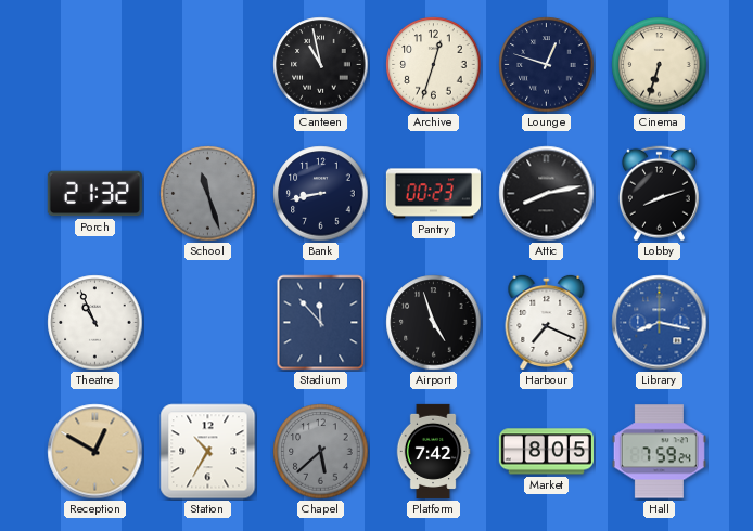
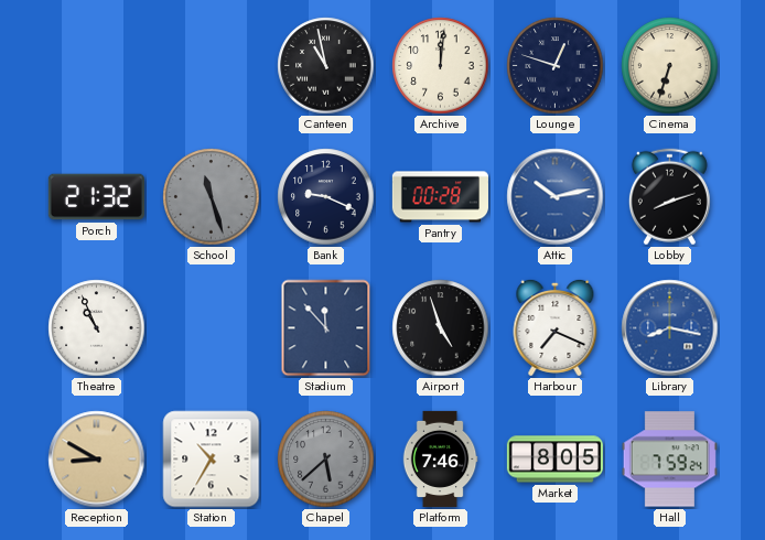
Archive: 12:33 -> 12:01
Bank: 8:43 -> 9:19
Pantry: 00:23 -> 00:28
Attic: 8:13 -> 10:13
Attic dial: black -> blue
Reception: 12:50 -> 8:50
Platform: 7:42 -> 7:46
